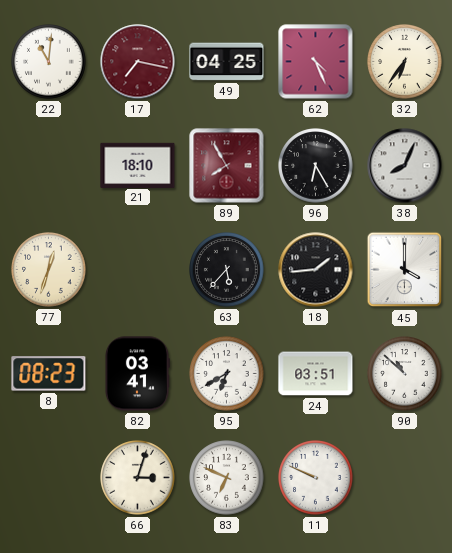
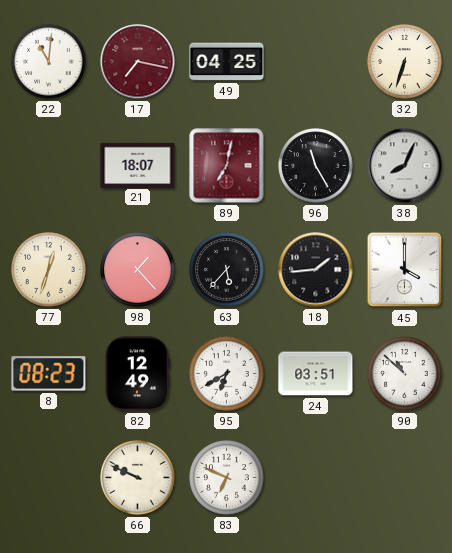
62: 4:26 -> none
32: 6:36 -> 6:33
21: 18:10 -> 18:07
89: 7:55 -> 7:02
96: 6:25 -> 11:25
98: none -> 1:23
82: 03:41 -> 12:49
66: 3:03 -> 9:49
11: 9:49 -> none
